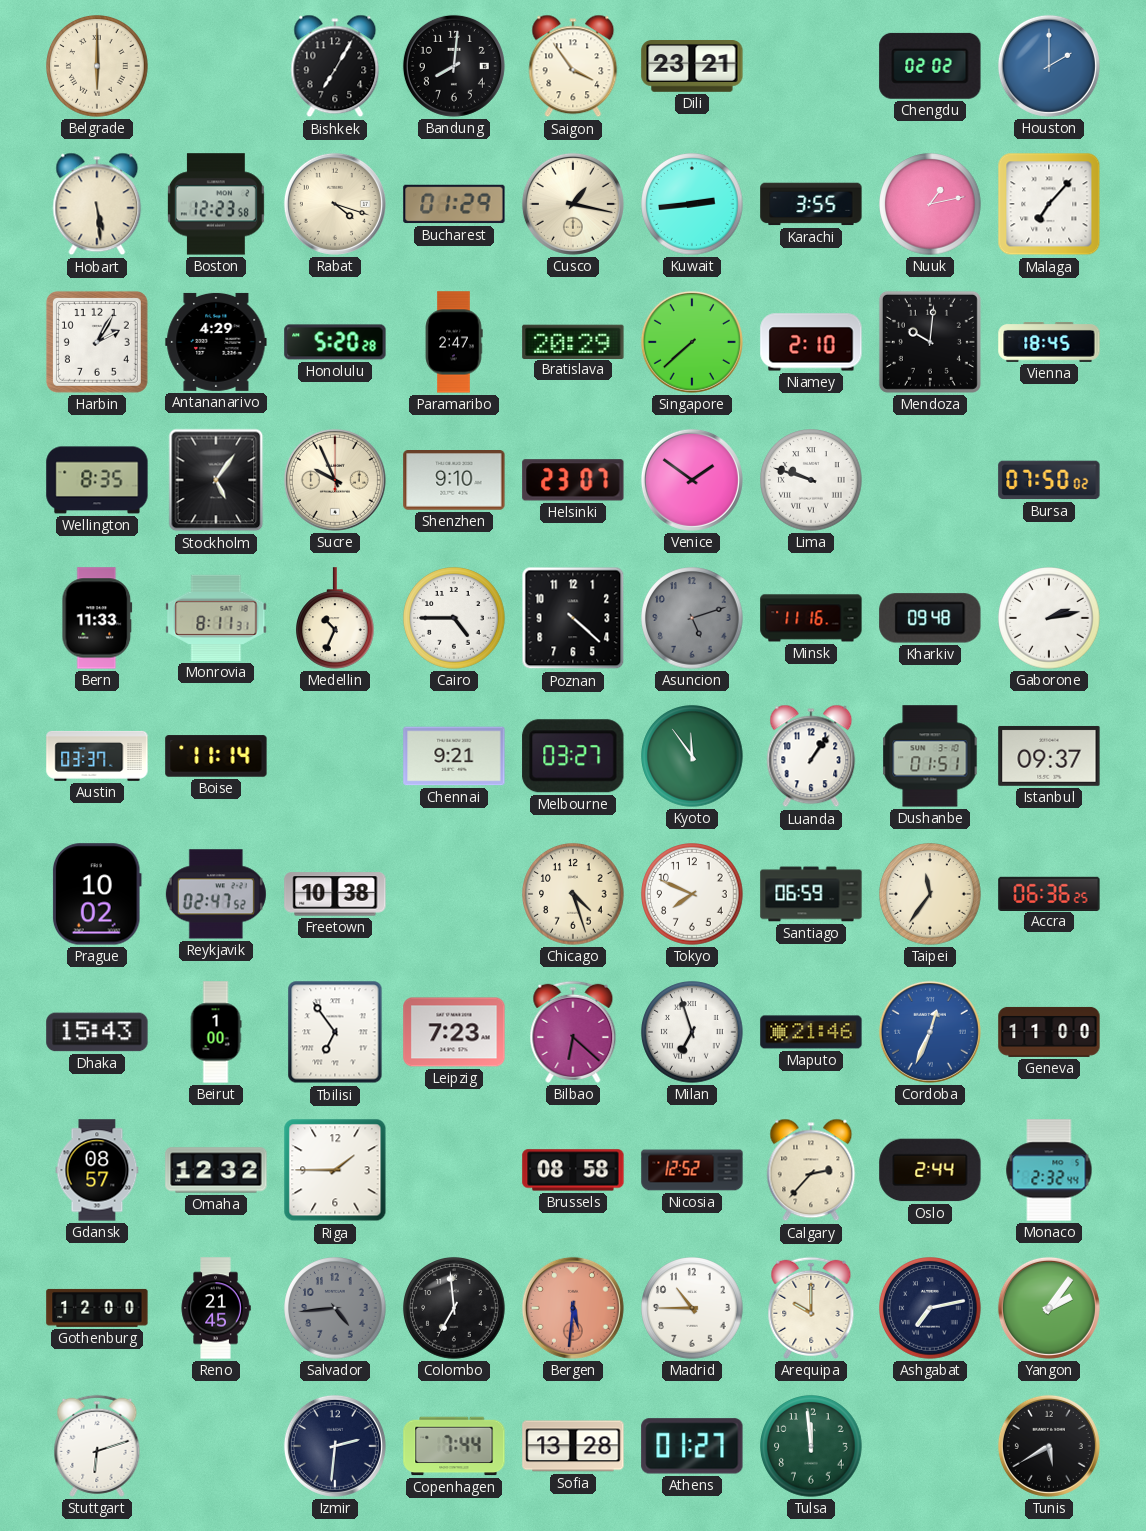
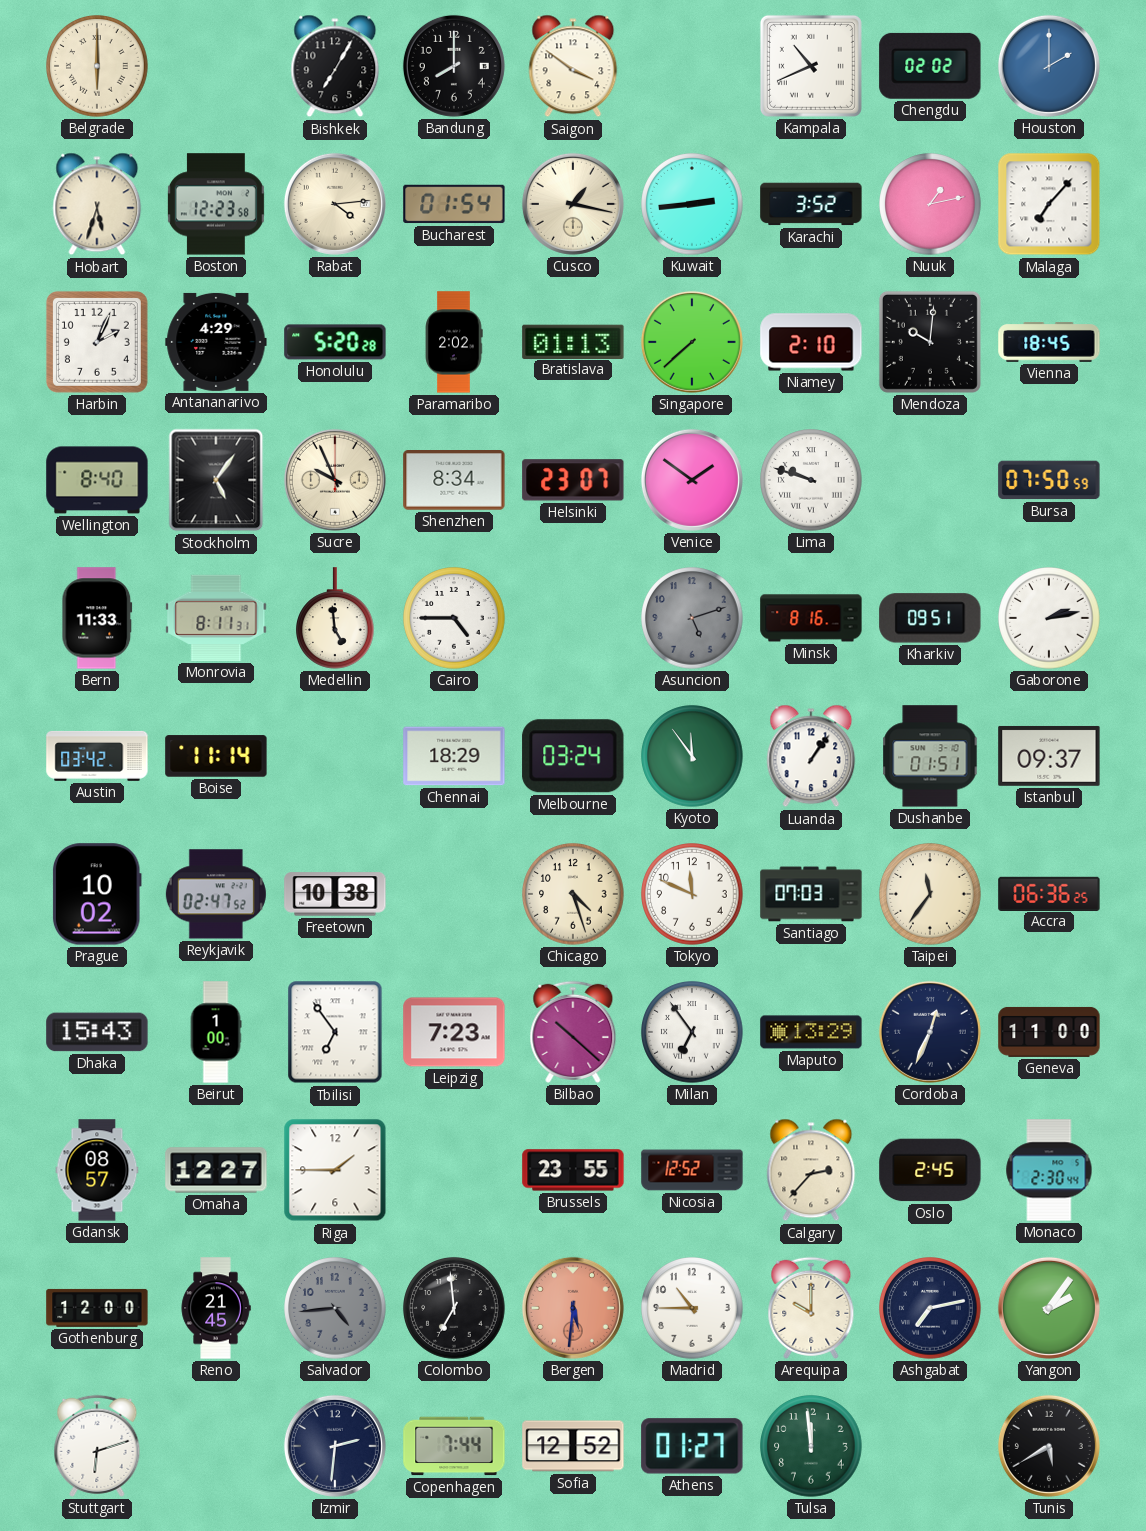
Bandung: 8:01 -> 8:00
Saigon: 3:54 -> 3:51
Dili: 23:21 -> none
Kampala: none -> 10:41
Hobart: 5:29 -> 5:33
Rabat: 4:18 -> 4:14
Bucharest: 01:29 -> 01:54
Karachi: 3:55 -> 3:52
Harbin: 2:05 -> 2:04
Paramaribo: 2:47 -> 2:02
Bratislava: 20:29 -> 01:13
Wellington: 8:35 -> 8:40
Shenzhen: 9:10 -> 8:34
Bursa: 07:50:02 -> 07:50:59
Medellin: 10:34 -> 4:59
Poznan: 4:22 -> none
Minsk: 11:16 -> 8:16
Kharkiv: 09:48 -> 09:51
Austin: 03:37 -> 03:42
Chennai: 9:21 -> 18:29
Melbourne: 03:27 -> 03:24
Tokyo: 7:49 -> 11:49
Santiago: 06:59 -> 07:03
Bilbao: 6:22 -> 10:22
Milan: 6:57 -> 6:54
Maputo: 21:46 -> 13:29
Cordoba dial: blue -> navy
Omaha: 12:32 -> 12:27
Brussels: 08:58 -> 23:55
Oslo: 2:44 -> 2:45
Monaco: 2:32 -> 2:30
Sofia: 13:28 -> 12:52
